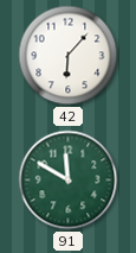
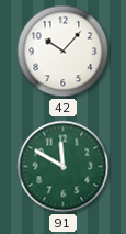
42: 6:07 -> 10:07
